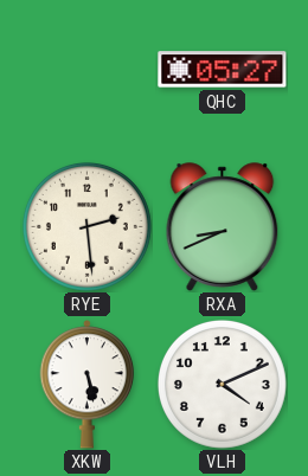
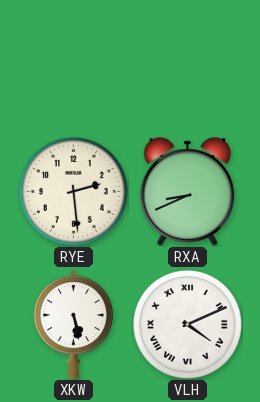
QHC: 05:27 -> none
VLH numerals: Arabic -> Roman
